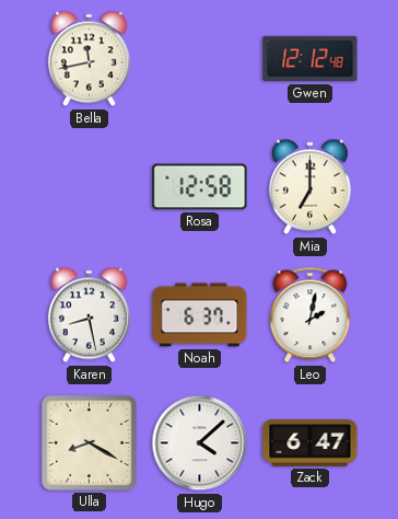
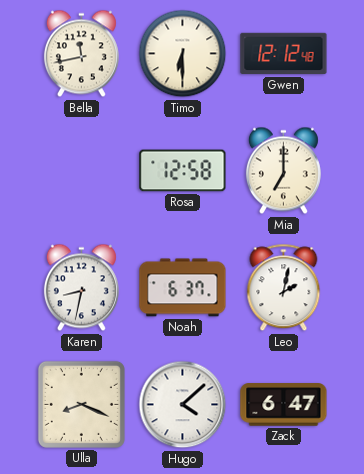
Timo: none -> 6:30
Karen: 8:28 -> 8:32
Ulla: 8:20 -> 8:19
